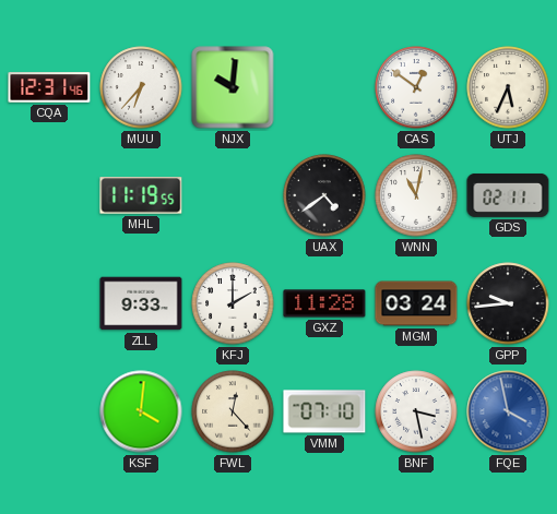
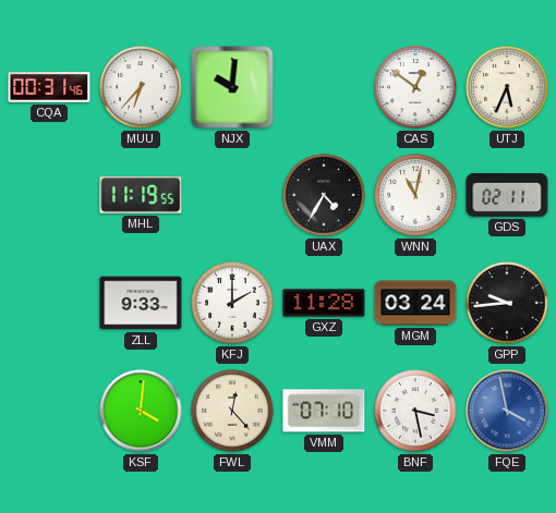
CQA: 12:31 -> 00:31
UAX: 4:39 -> 4:35
